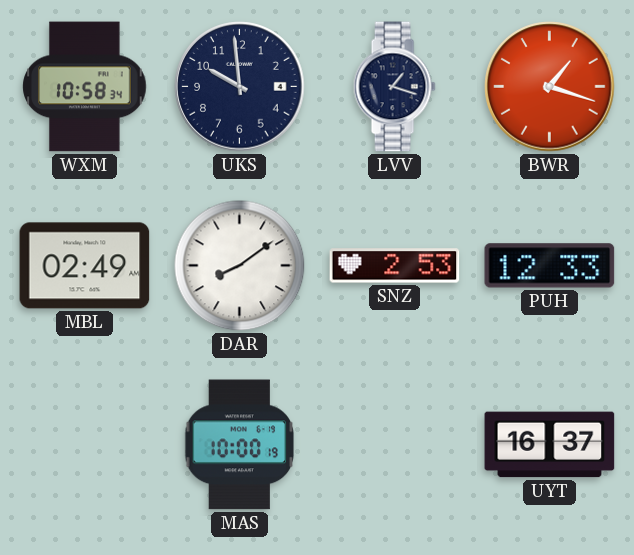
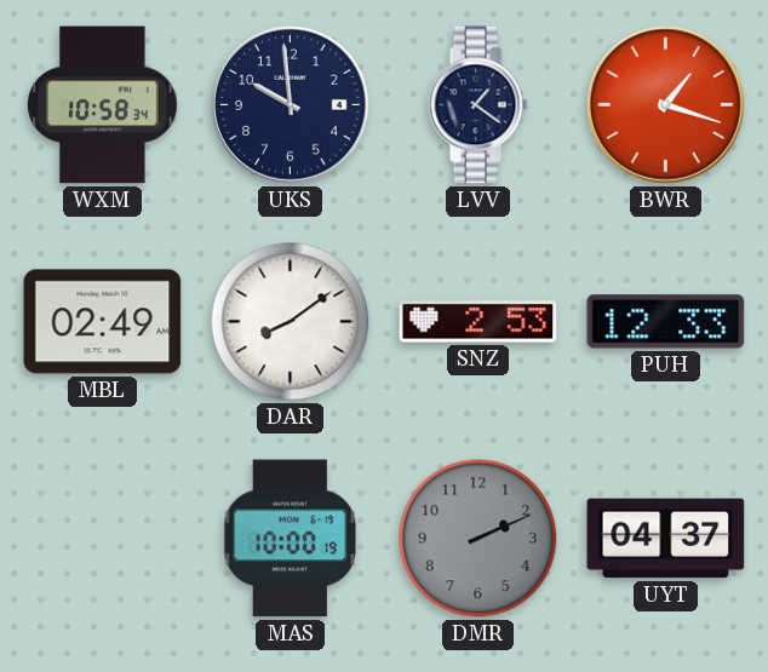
LVV: 1:18 -> 1:21
DMR: none -> 2:11
UYT: 16:37 -> 04:37
